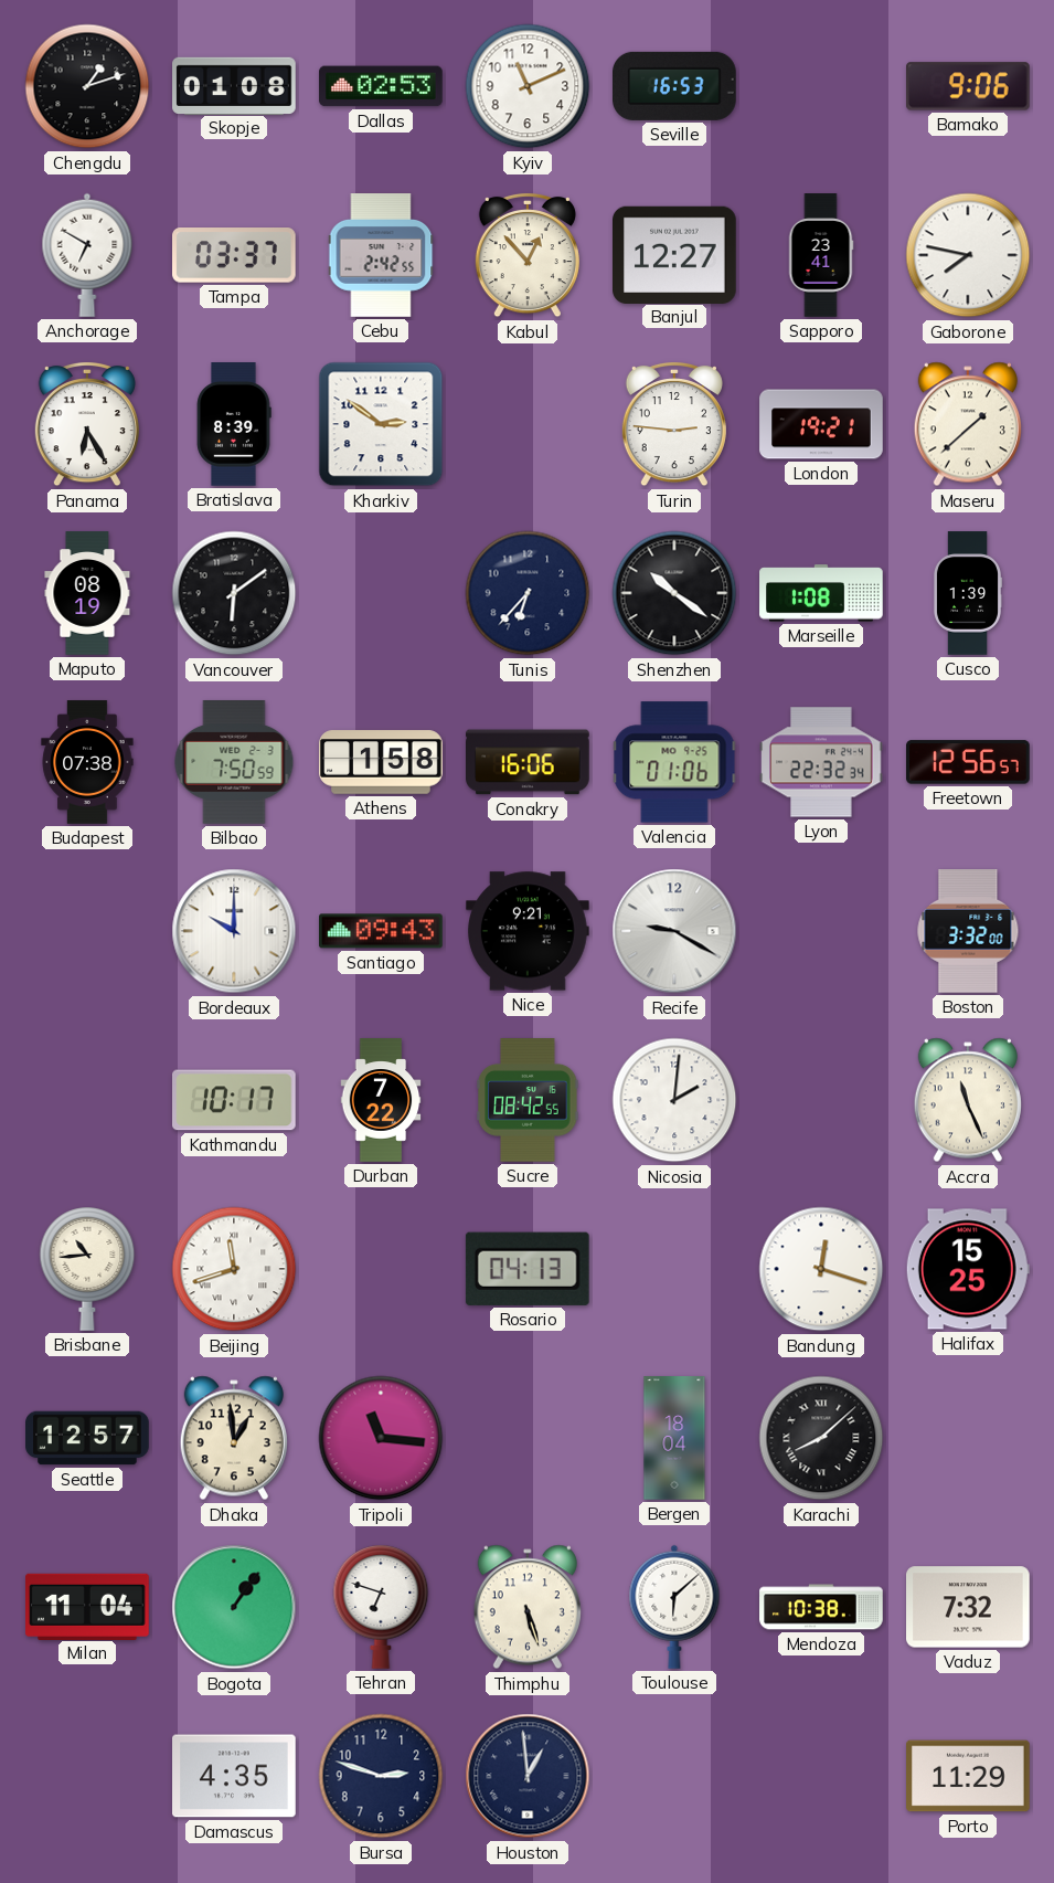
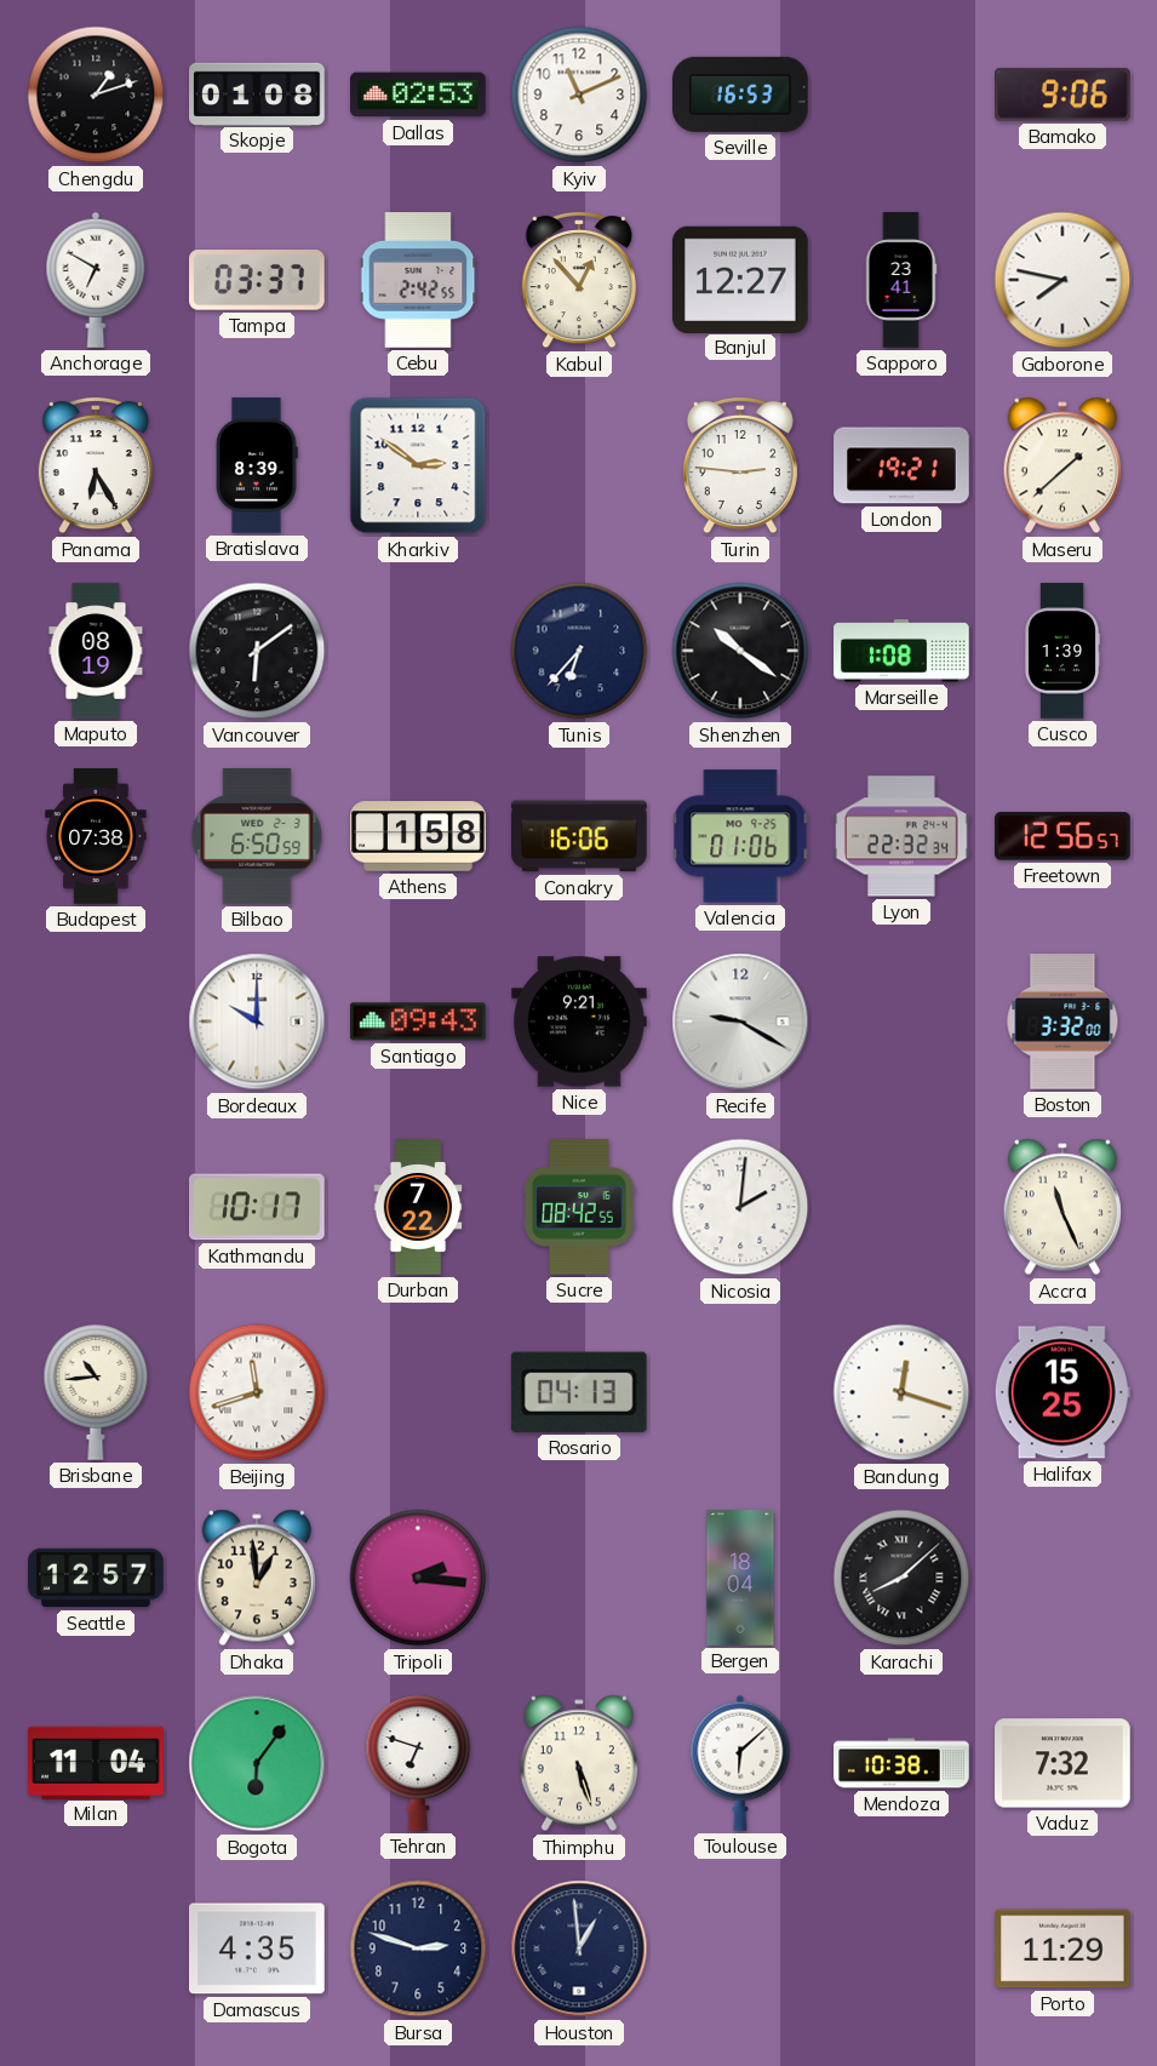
Bilbao: 7:50 -> 6:50
Tripoli: 11:16 -> 2:16
Bogota: 1:06 -> 6:06
